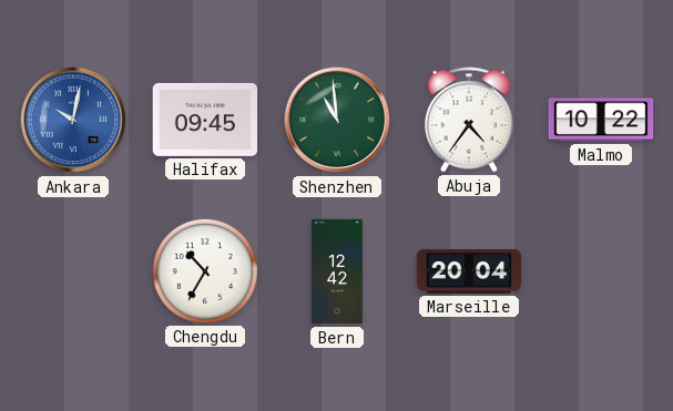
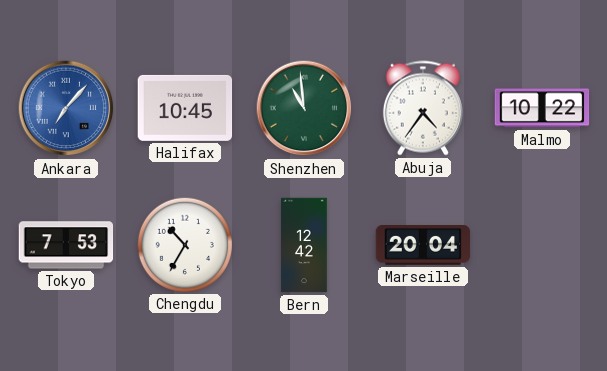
Ankara: 10:02 -> 7:07
Halifax: 09:45 -> 10:45
Tokyo: none -> 7:53
